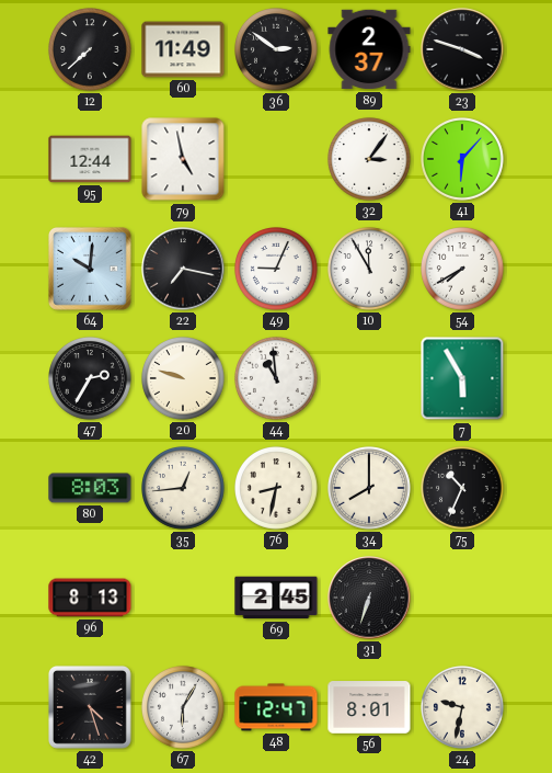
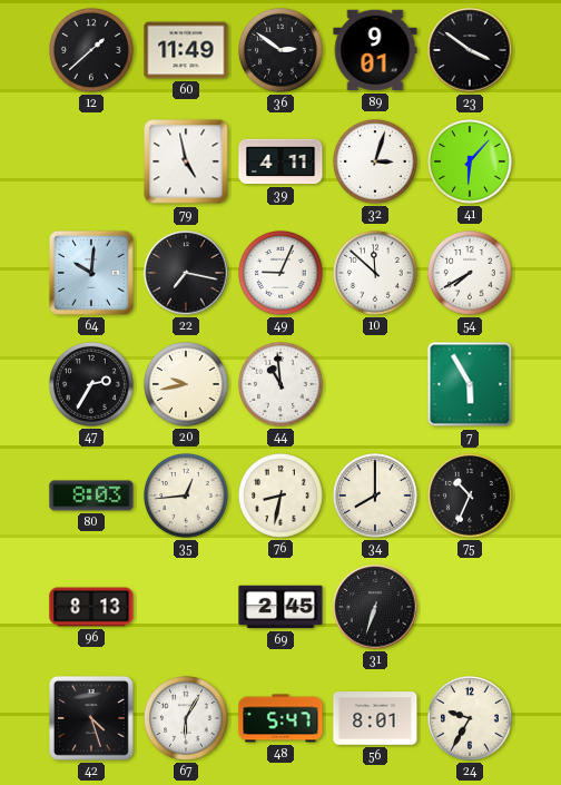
12: 7:38 -> 1:38
89: 2:37 -> 9:01
23: 3:48 -> 3:51
95: 12:44 -> none
39: none -> 4:11
32: 3:06 -> 3:03
10: 11:55 -> 11:52
20: 9:48 -> 9:43
48: 12:47 -> 5:47
24: 9:32 -> 9:35
